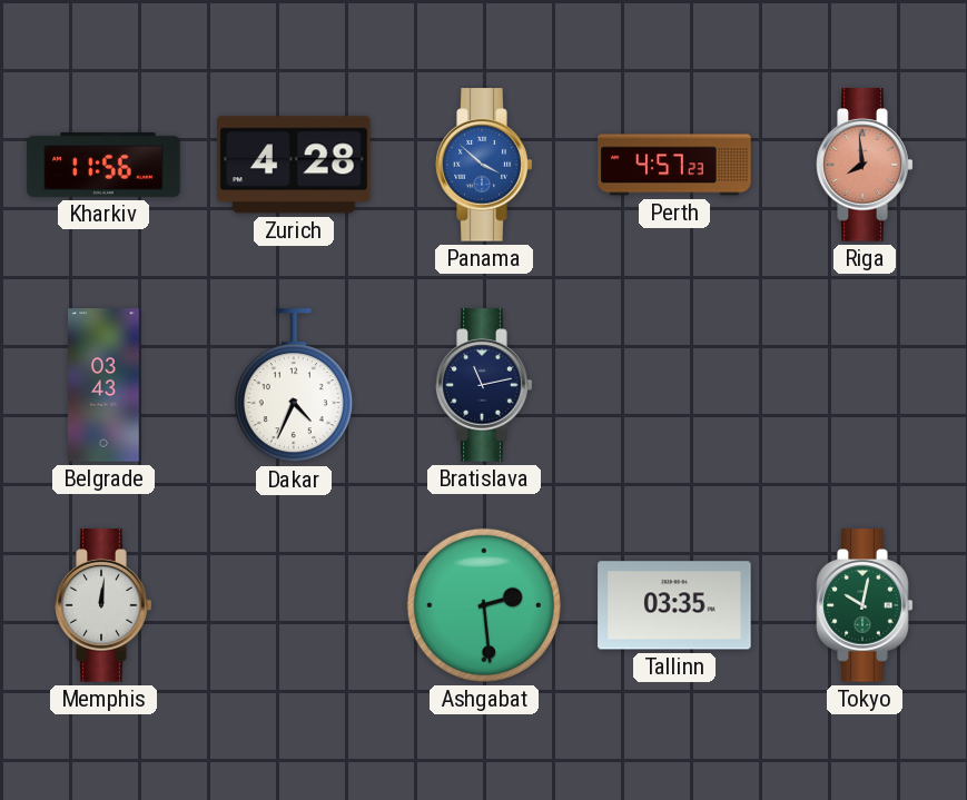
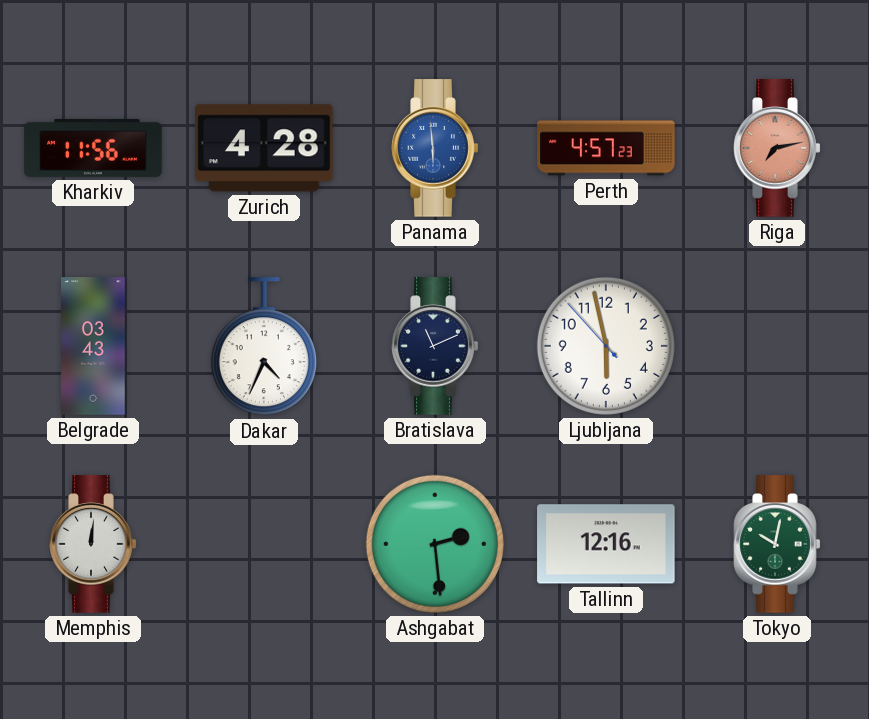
Panama: 3:52 -> 5:59
Riga: 7:59 -> 7:13
Bratislava: 11:13 -> 11:11
Ljubljana: none -> 5:57
Tallinn: 03:35 -> 12:16
